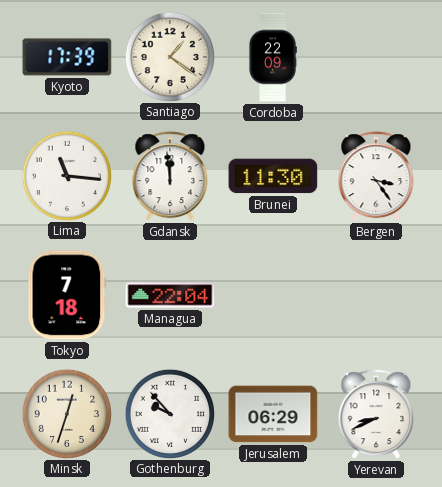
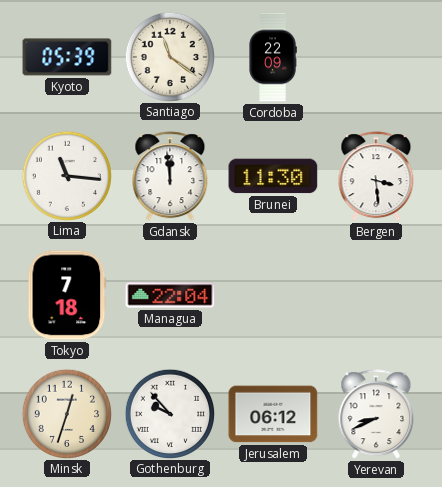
Kyoto: 17:39 -> 05:39
Santiago: 1:21 -> 11:21
Bergen: 3:24 -> 3:29
Jerusalem: 06:29 -> 06:12
